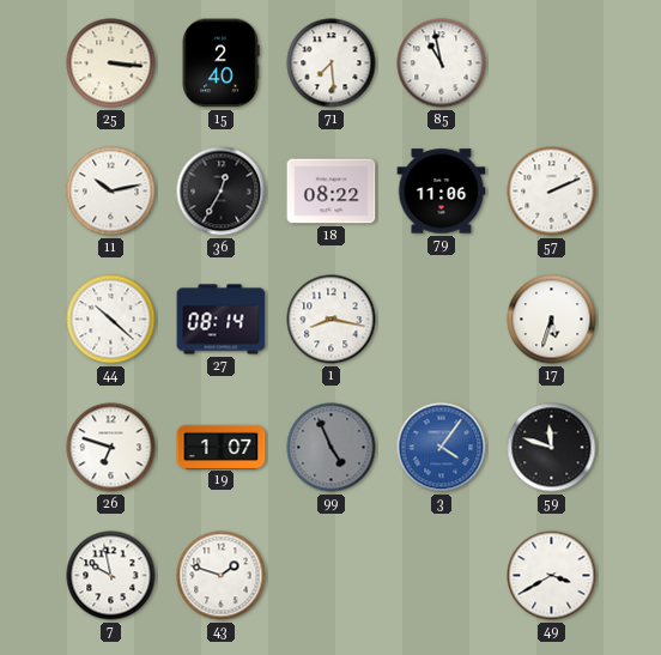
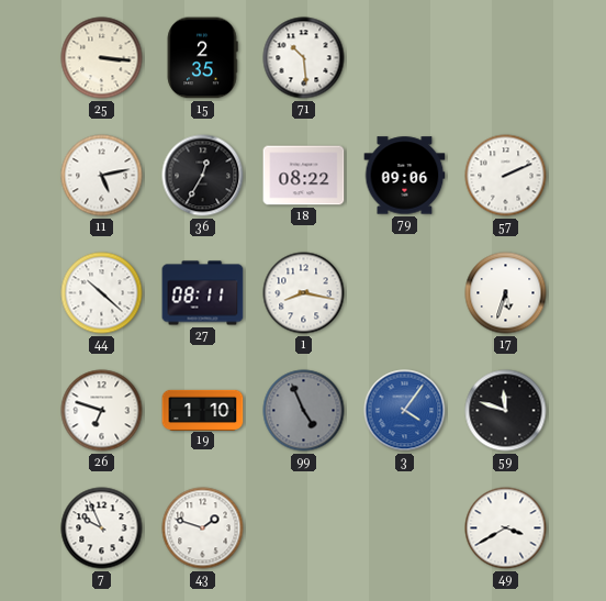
15: 2:40 -> 2:35
71: 7:29 -> 10:29
85: 10:58 -> none
11: 10:13 -> 5:13
79: 11:06 -> 09:06
27: 08:14 -> 08:11
19: 1:07 -> 1:10
7: 9:58 -> 9:56
